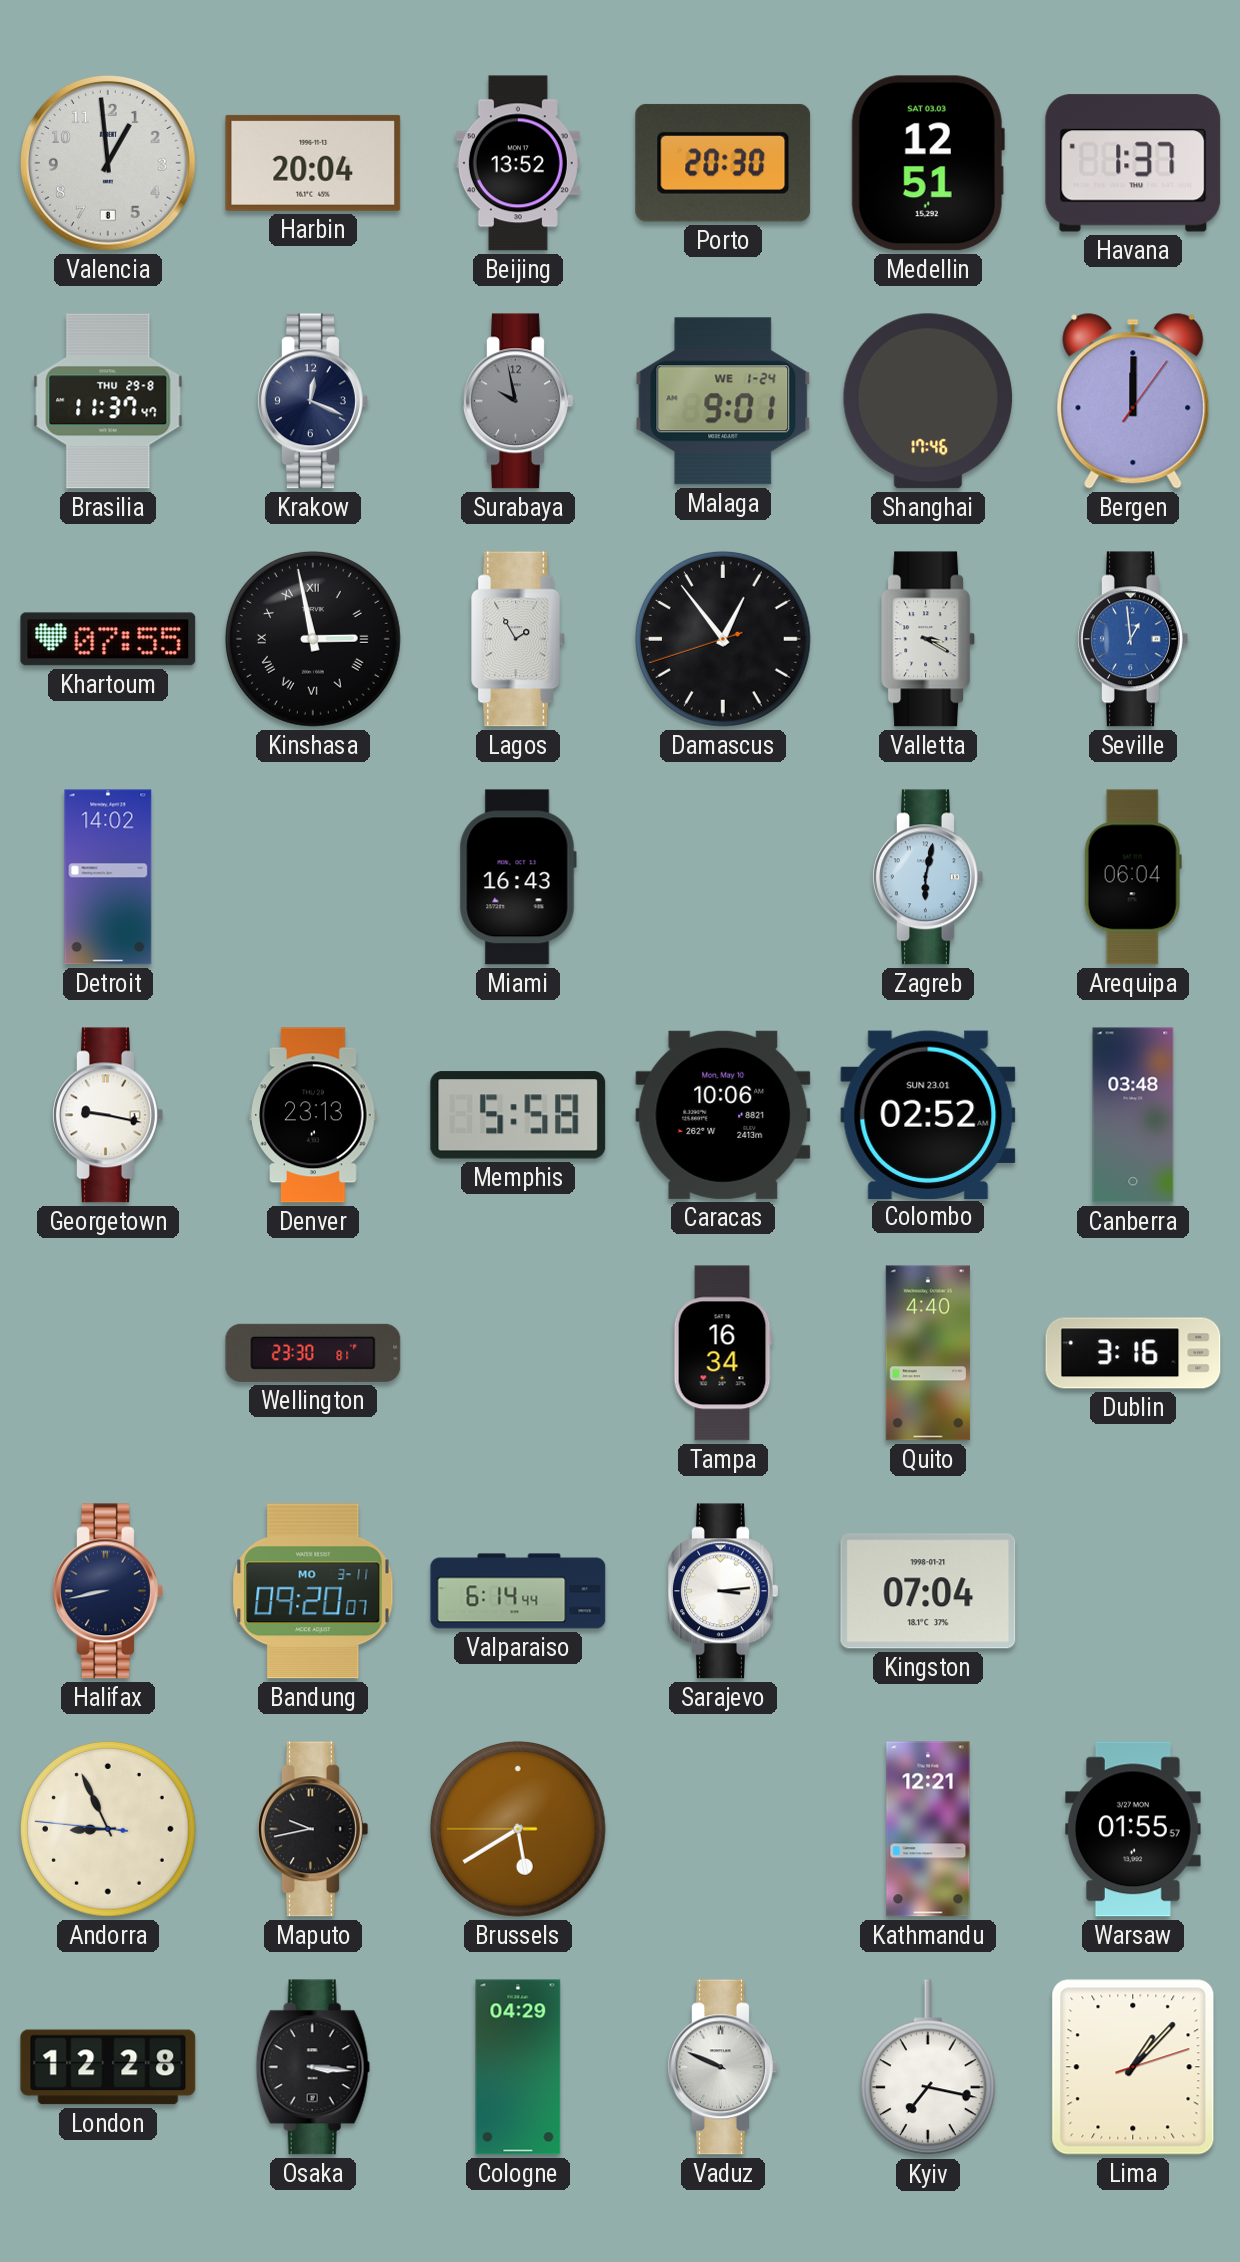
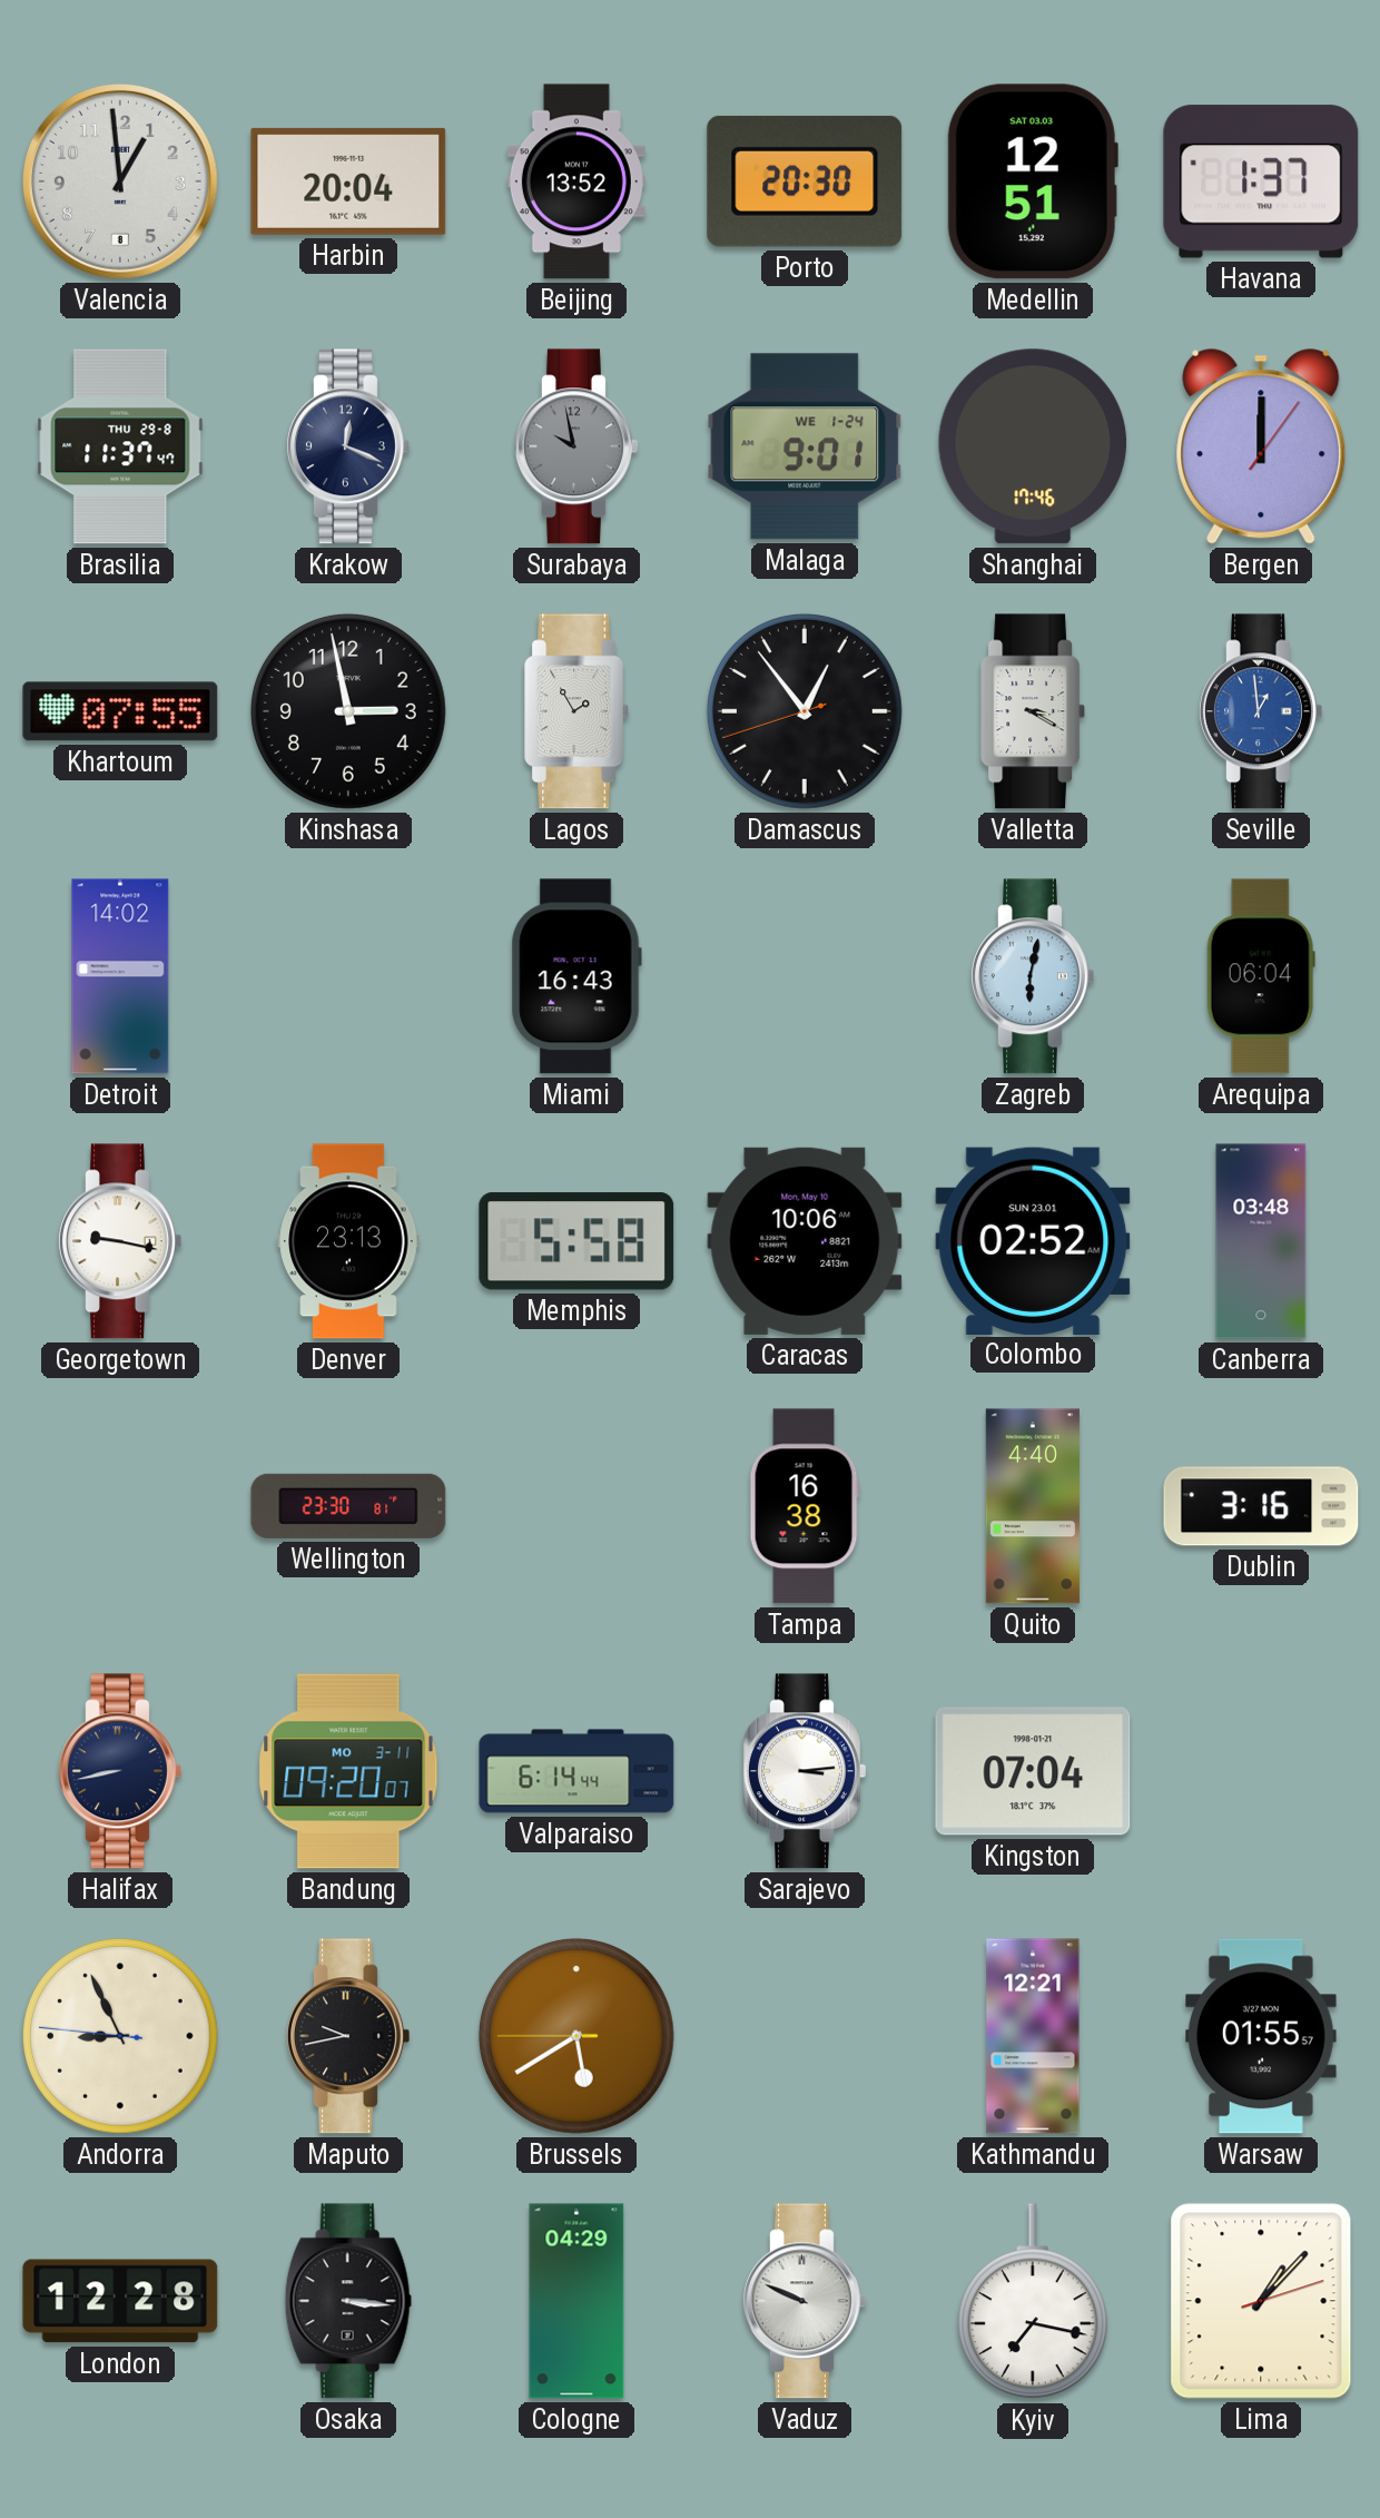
Kinshasa numerals: Roman -> Arabic
Tampa: 16:34 -> 16:38
